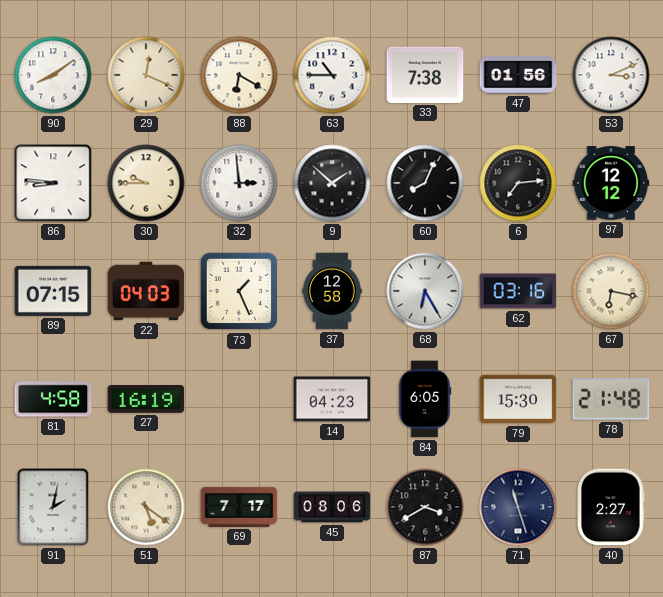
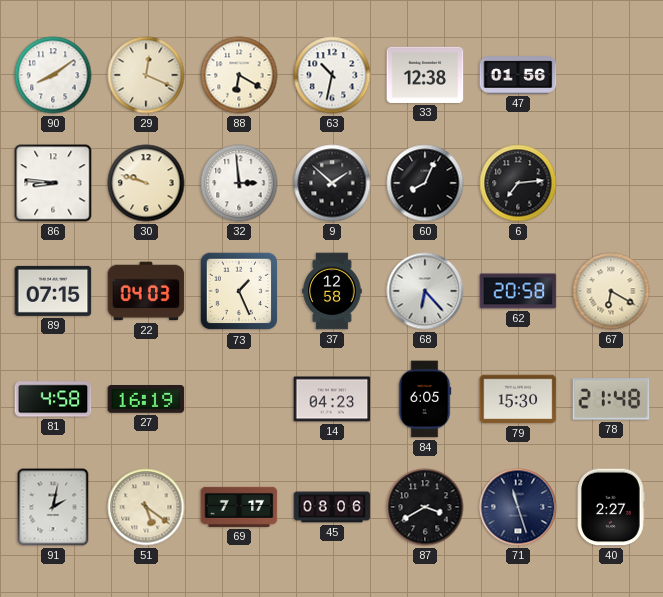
63: 10:45 -> 10:32
33: 7:38 -> 12:38
53: 3:11 -> none
30: 9:45 -> 9:48
97: 12:12 -> none
68: 6:25 -> 6:23
62: 03:16 -> 20:58
67: 6:17 -> 6:20
